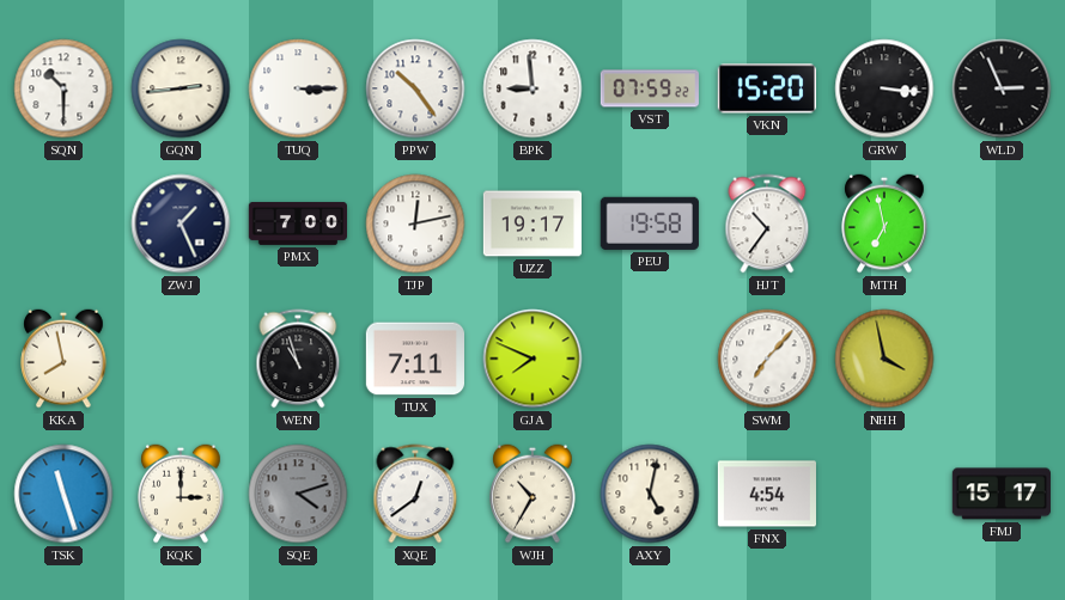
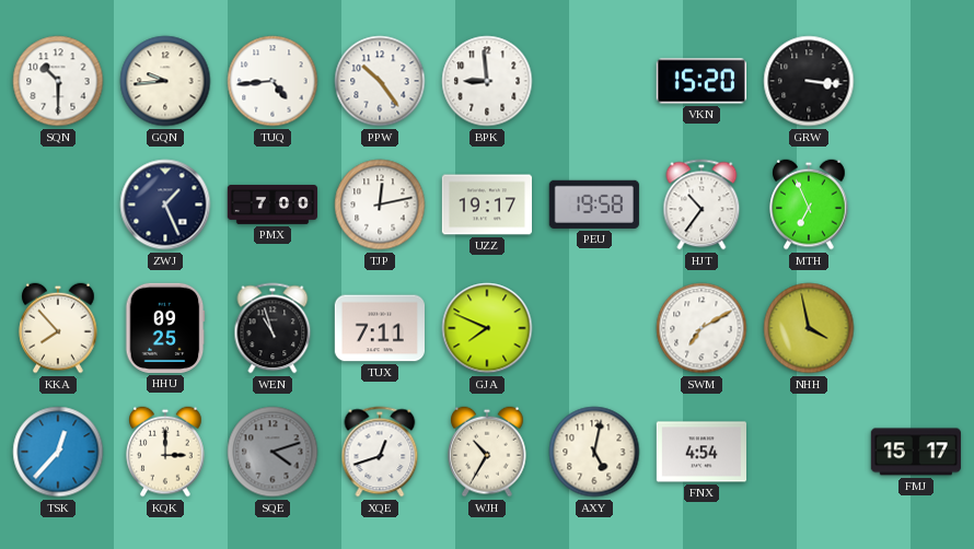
GQN: 2:44 -> 9:44
TUQ: 3:15 -> 4:44
VST: 07:59 -> none
WLD: 2:56 -> none
MTH: 6:58 -> 6:56
KKA: 7:58 -> 7:53
HHU: none -> 09:25
SWM: 7:07 -> 7:10
TSK: 11:27 -> 12:37
XQE: 12:39 -> 12:42
